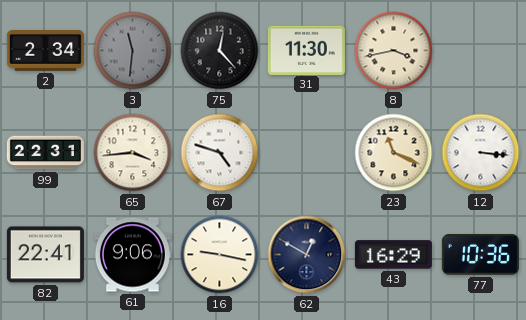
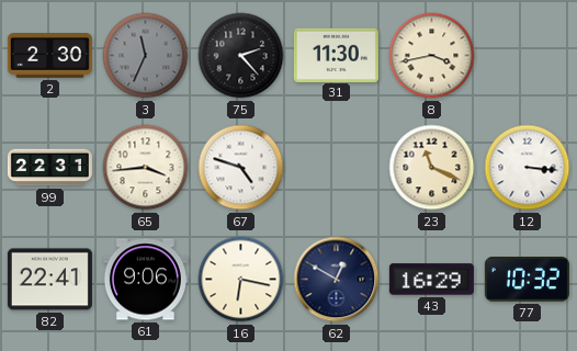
2: 2:34 -> 2:30
3: 11:31 -> 11:34
75: 12:23 -> 2:23
16: 9:17 -> 6:17
77: 10:36 -> 10:32
